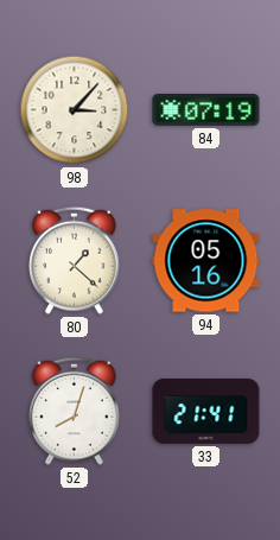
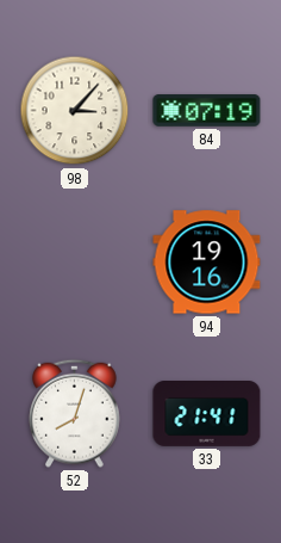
80: 1:22 -> none
94: 05:16 -> 19:16
